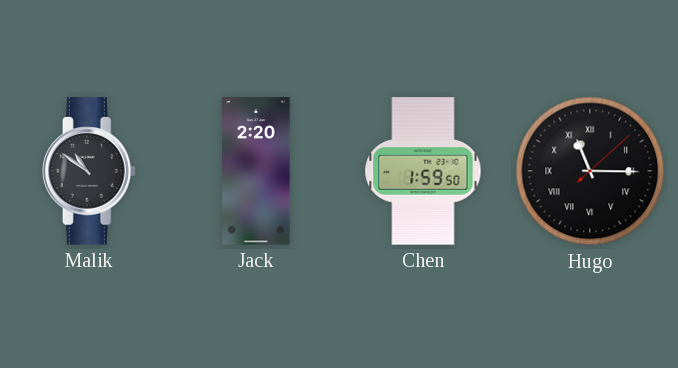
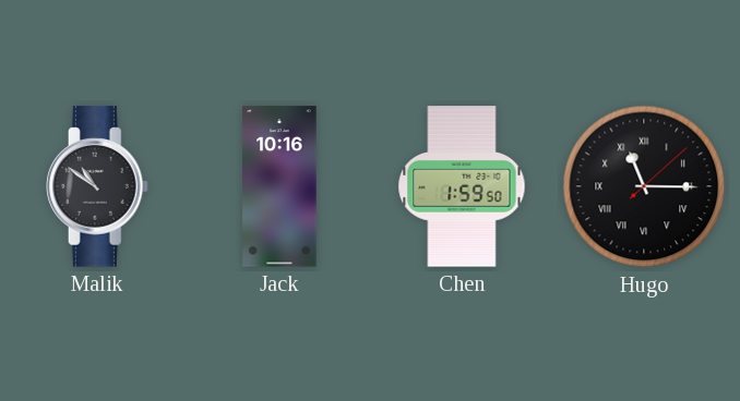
Jack: 2:20 -> 10:16
